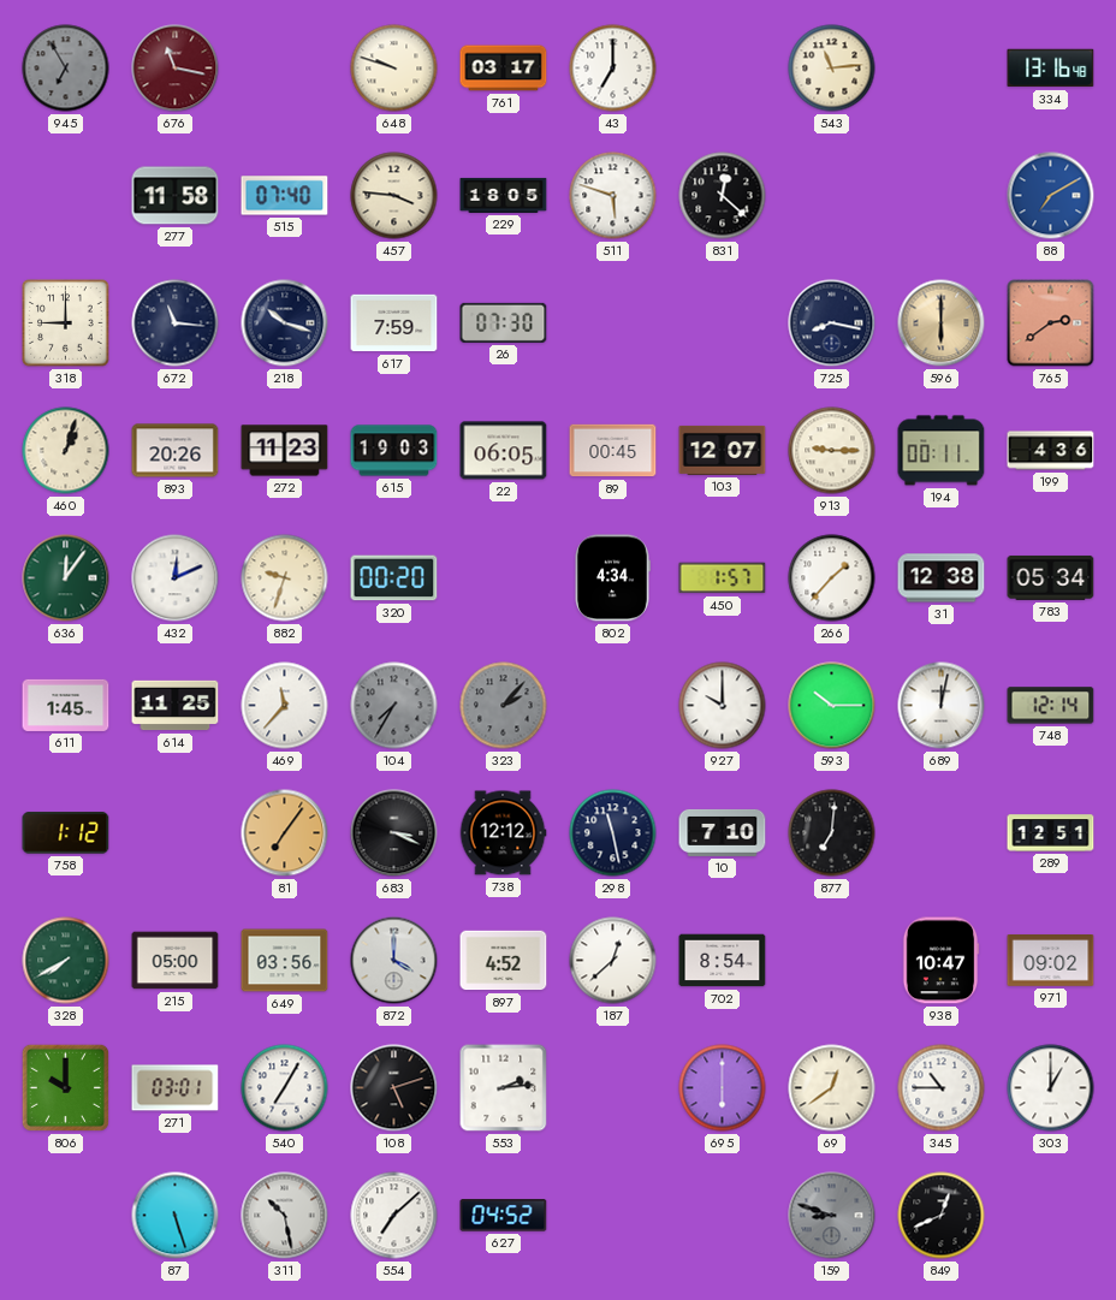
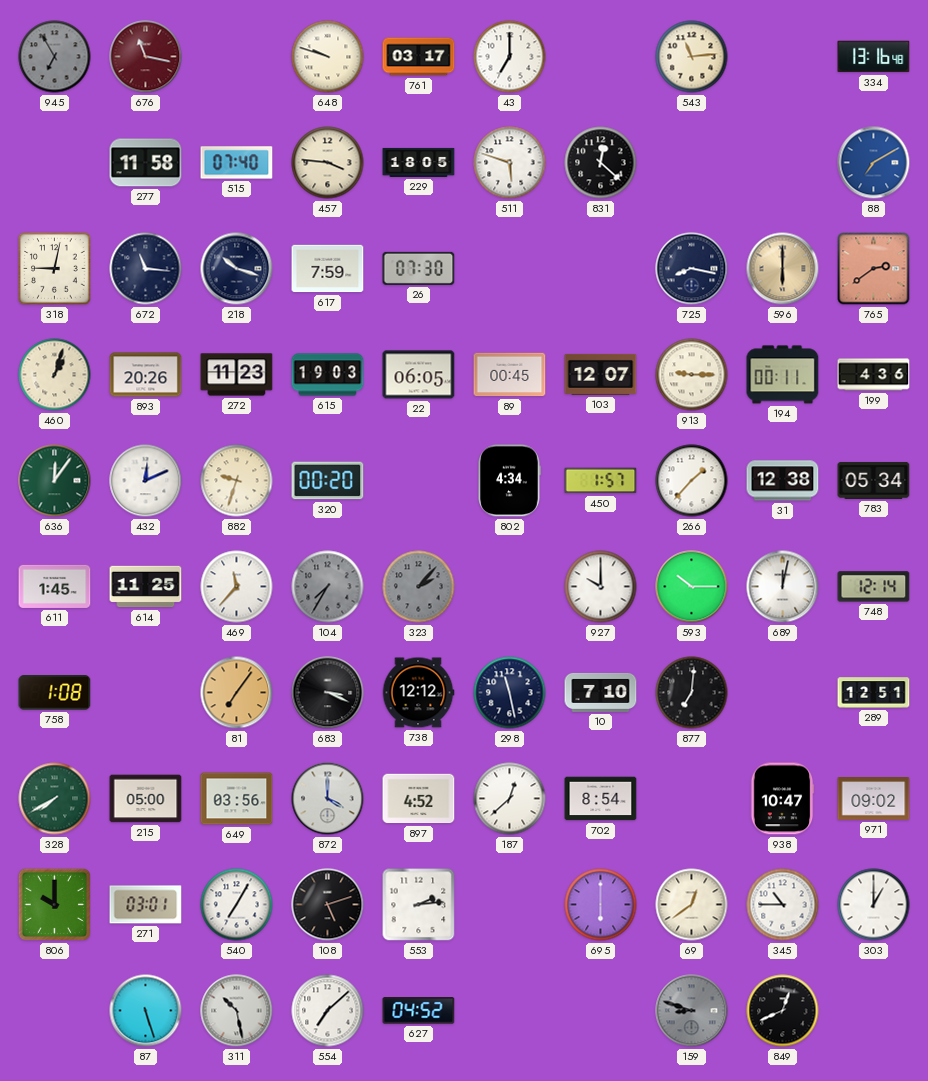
318: 9:00 -> 9:02
758: 1:12 -> 1:08
